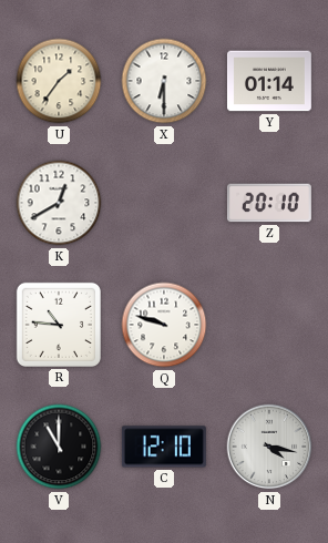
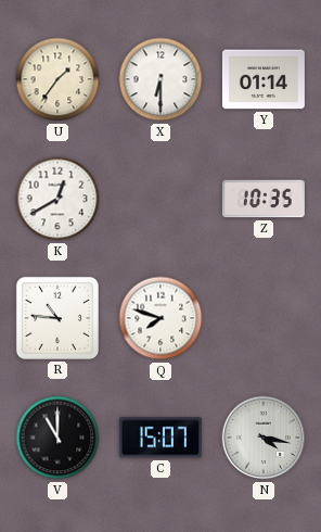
Z: 20:10 -> 10:35
Q: 9:48 -> 7:48
C: 12:10 -> 15:07
